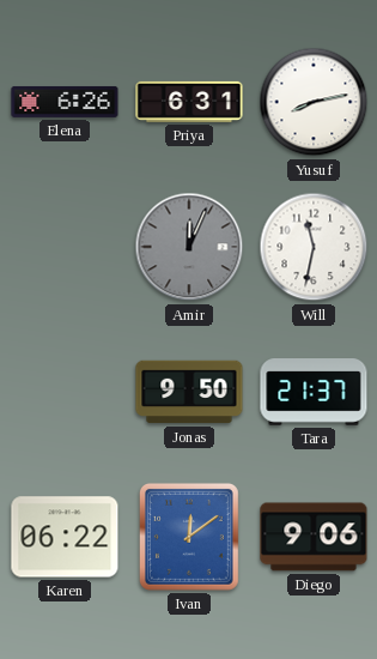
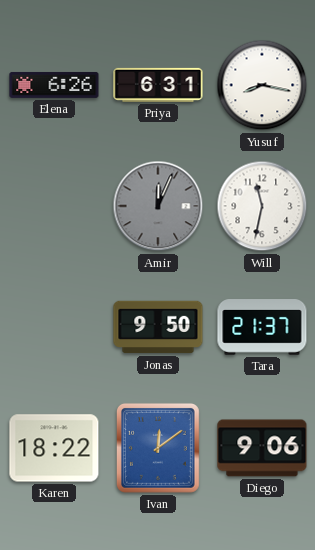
Yusuf: 8:13 -> 8:17
Karen: 06:22 -> 18:22
